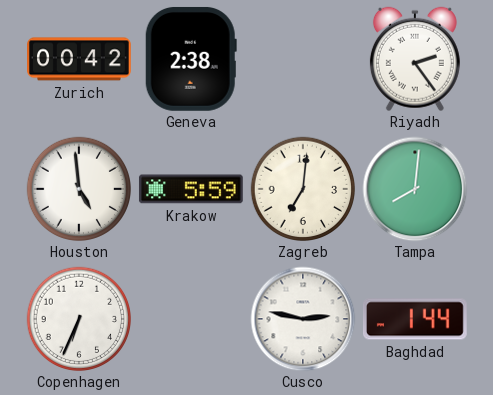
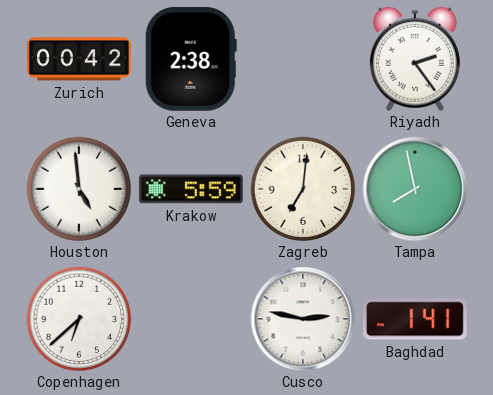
Tampa: 8:01 -> 7:58
Copenhagen: 6:34 -> 6:38
Baghdad: 1:44 -> 1:41
